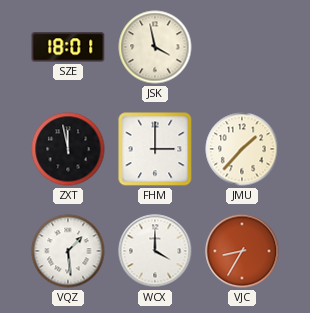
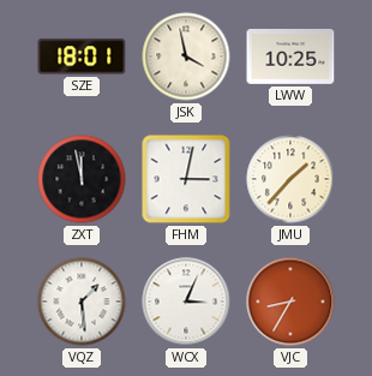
LWW: none -> 10:25
FHM: 3:00 -> 3:02
WCX: 4:00 -> 3:04
